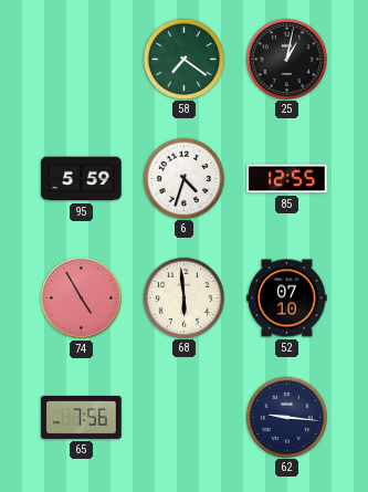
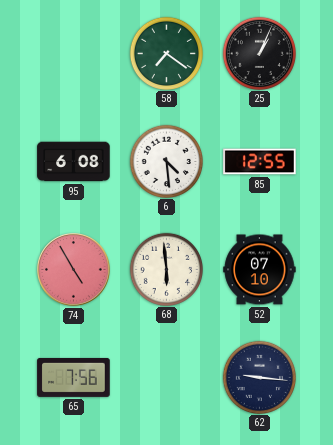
25: 1:02 -> 1:04
95: 5:59 -> 6:08
6: 4:33 -> 4:29
